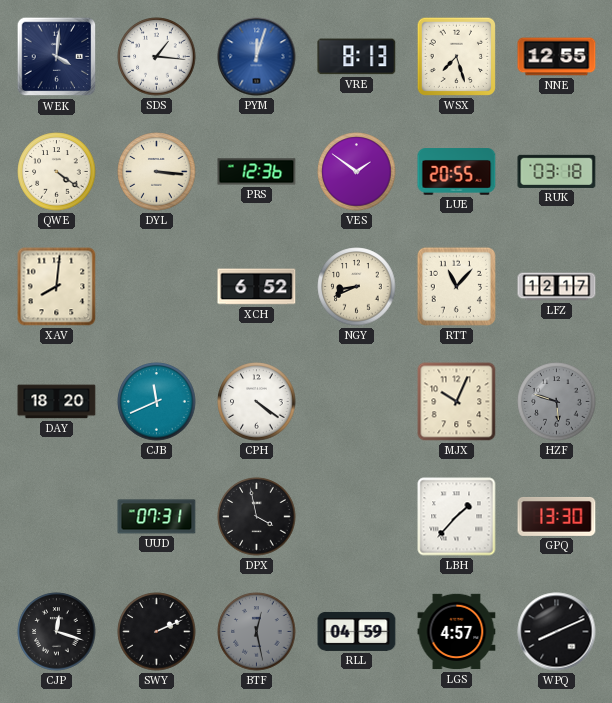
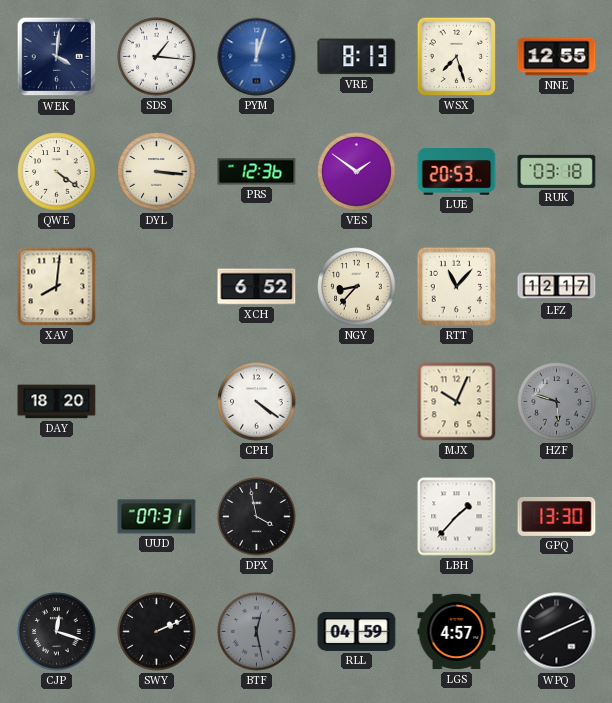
LUE: 20:55 -> 20:53
NGY: 8:41 -> 8:37
CJB: 11:41 -> none
